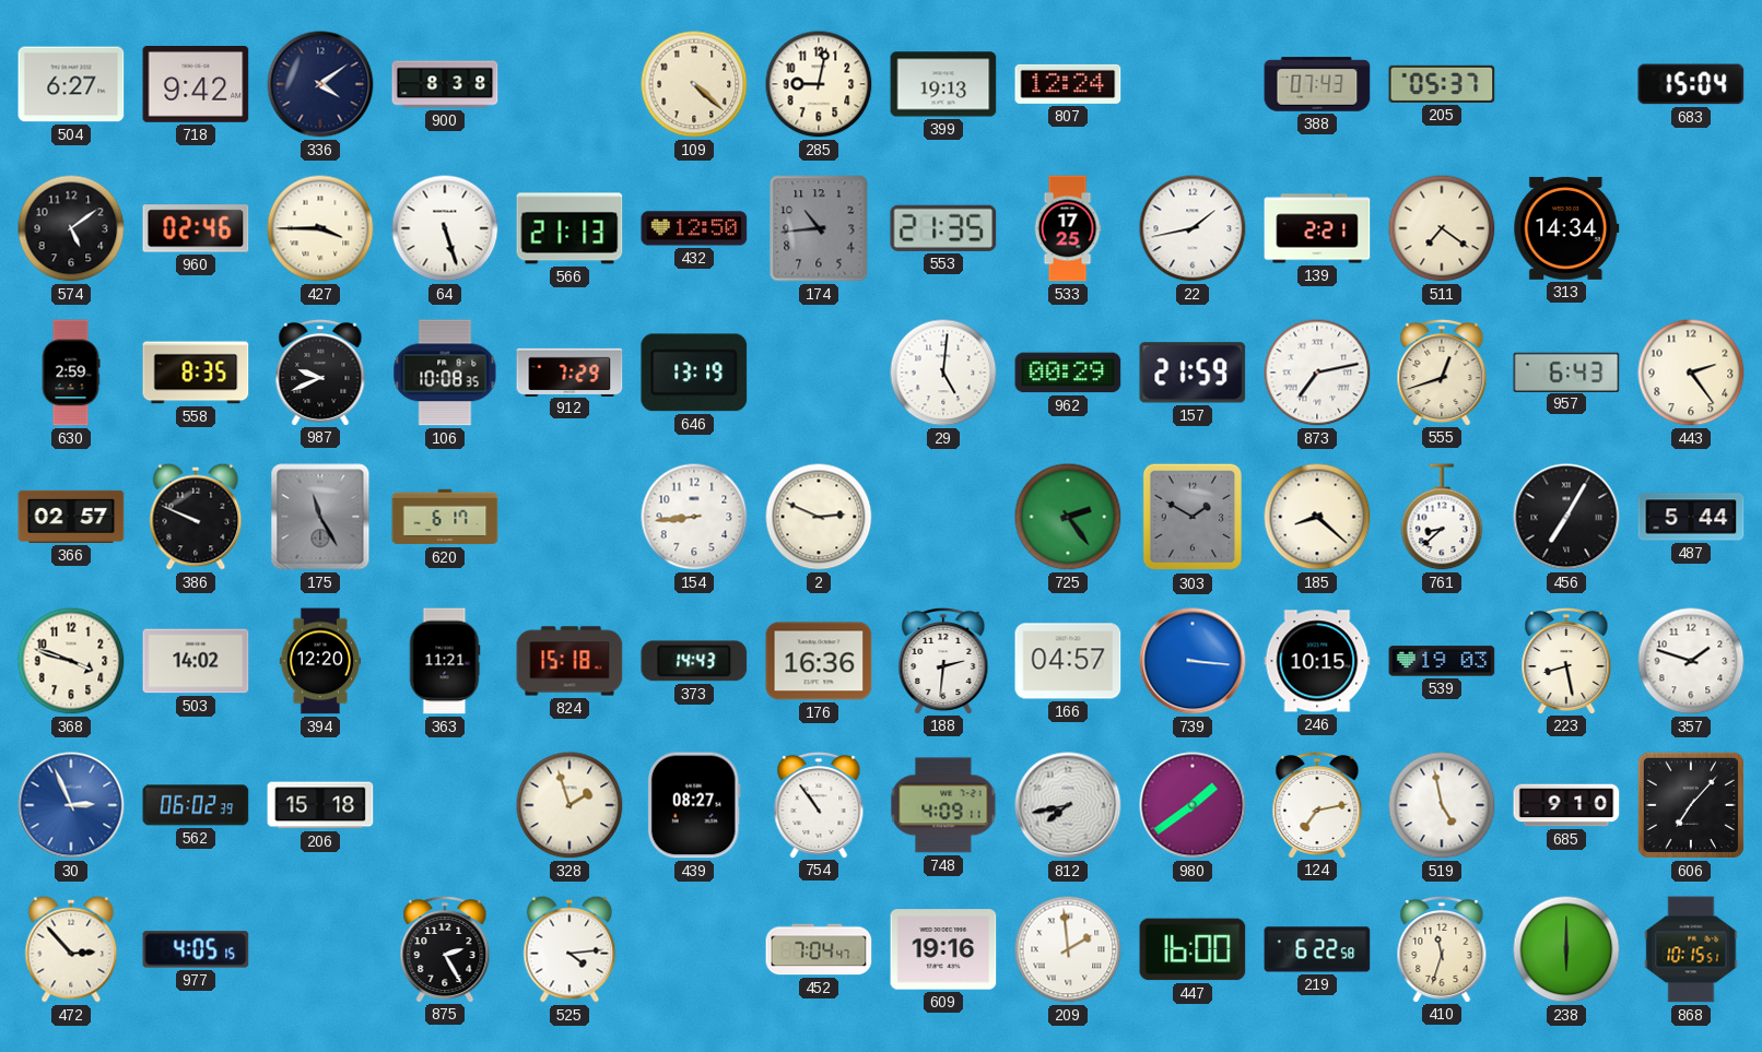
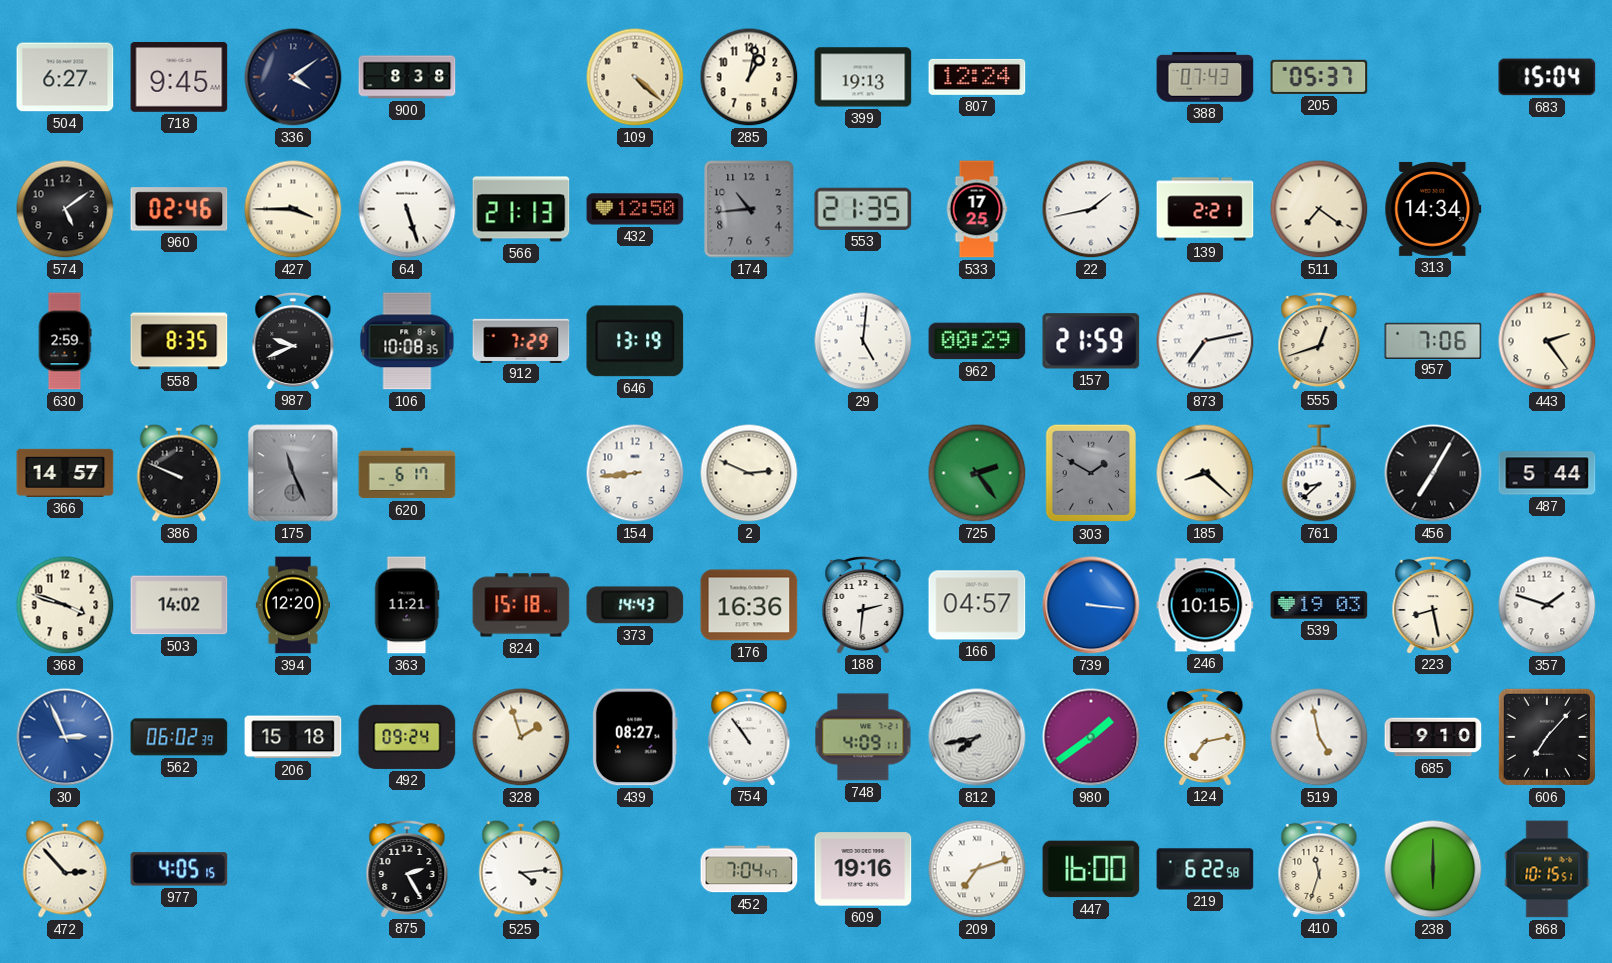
718: 9:42 -> 9:45
285: 9:02 -> 1:02
957: 6:43 -> 7:06
366: 02:57 -> 14:57
175: 11:25 -> 11:26
492: none -> 09:24
209: 1:59 -> 7:12
